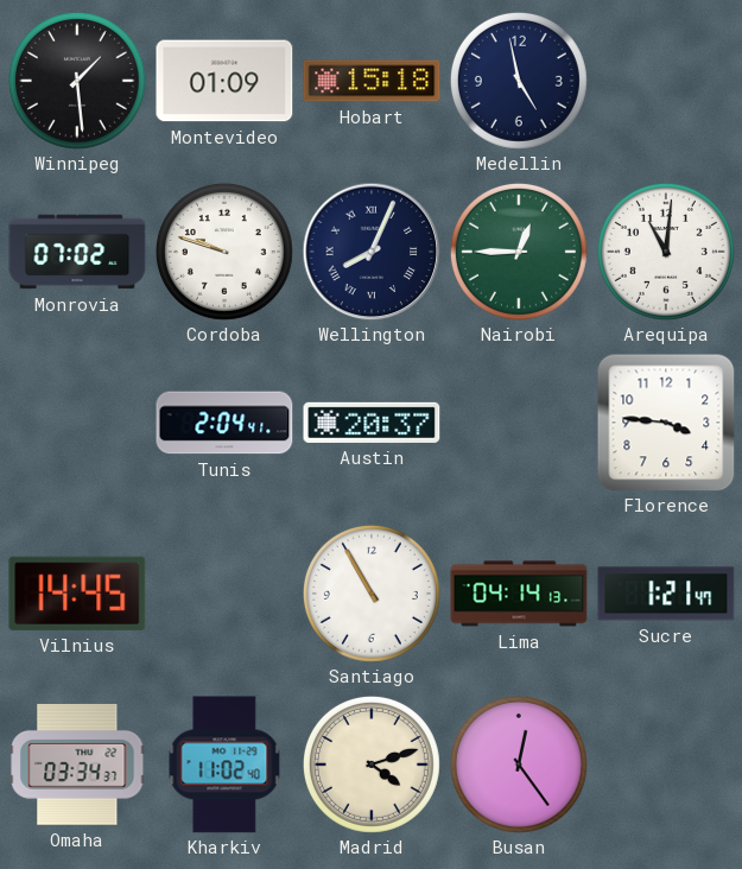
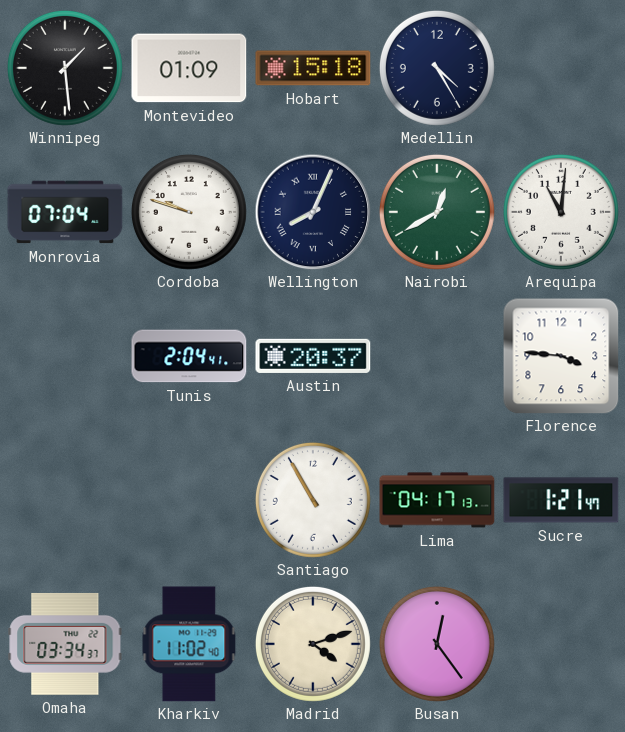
Medellin: 4:58 -> 4:25
Monrovia: 07:02 -> 07:04
Nairobi: 12:45 -> 12:40
Vilnius: 14:45 -> none
Lima: 04:14 -> 04:17
